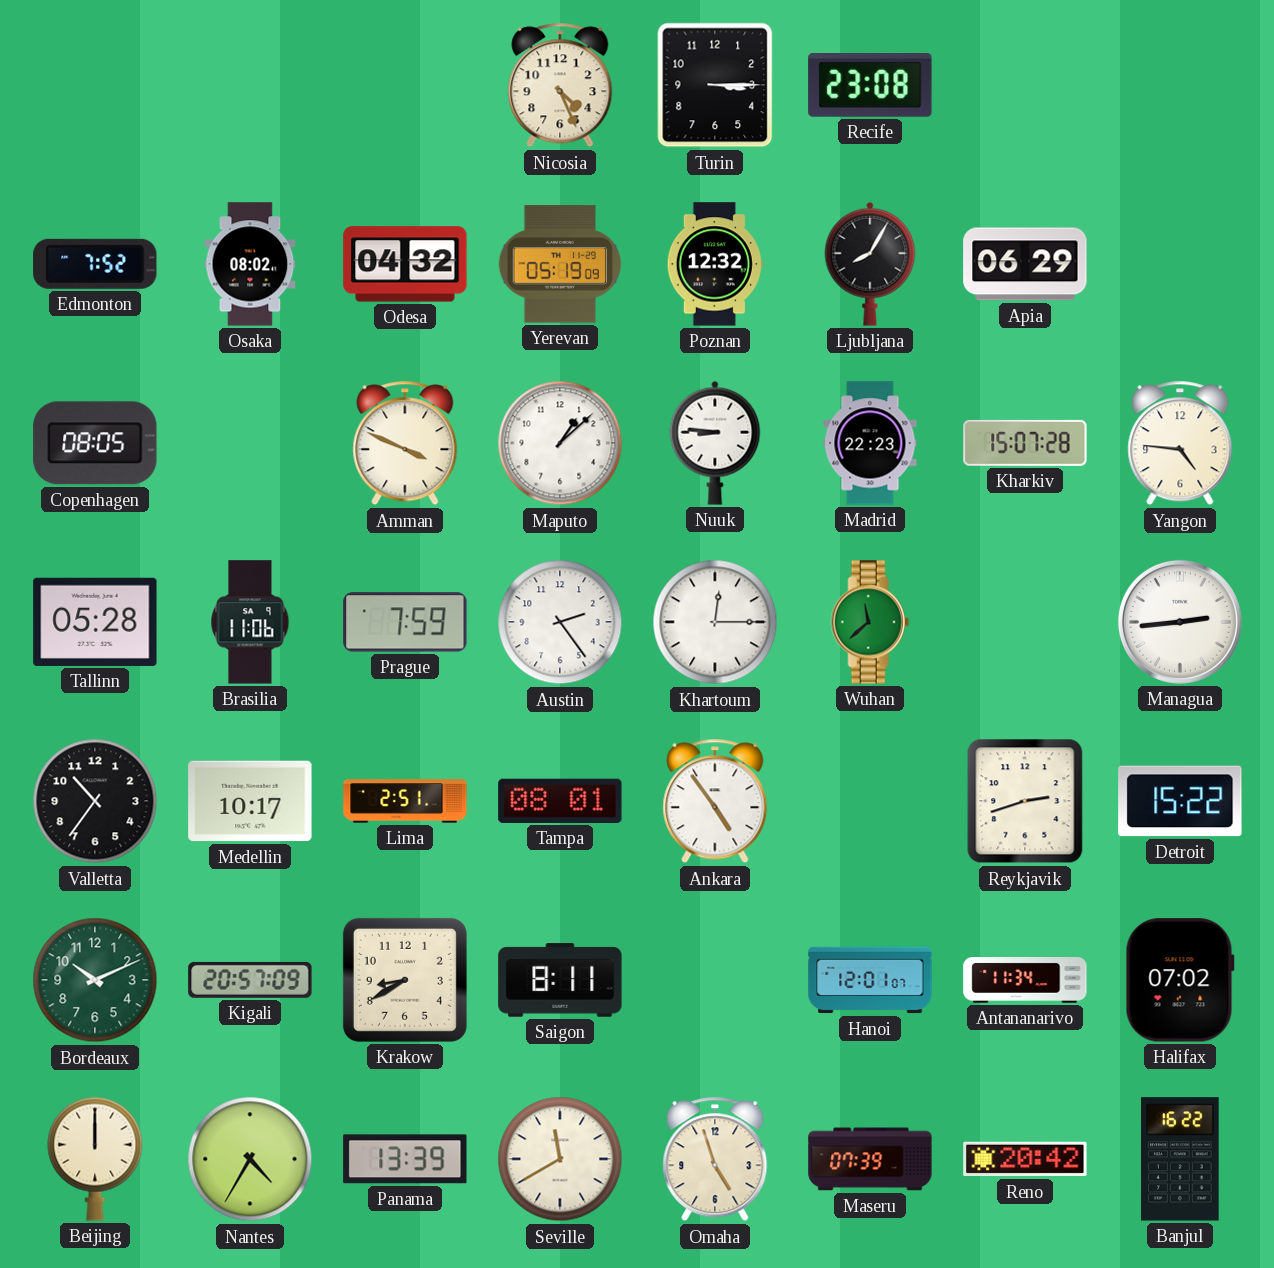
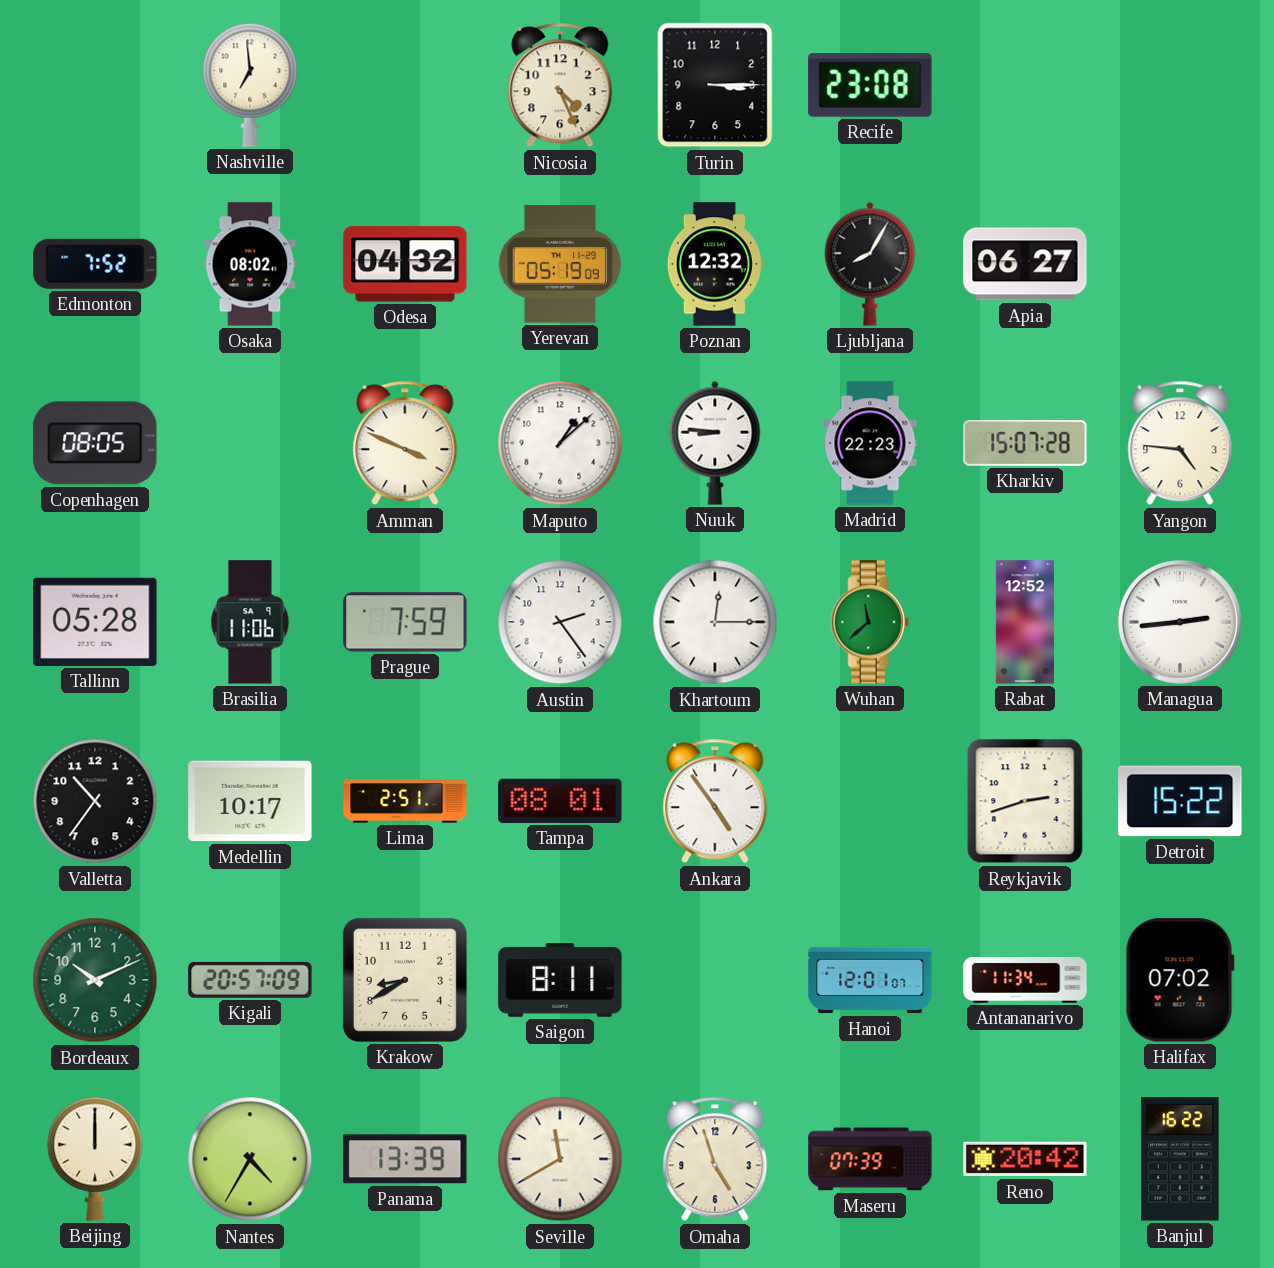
Nashville: none -> 6:59
Apia: 06:29 -> 06:27
Rabat: none -> 12:52
